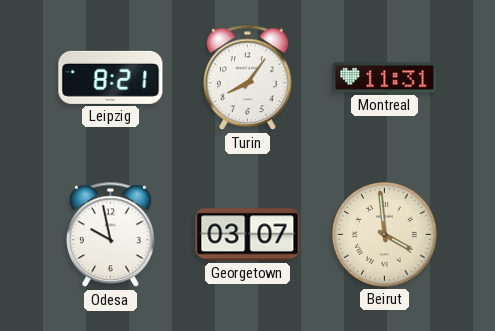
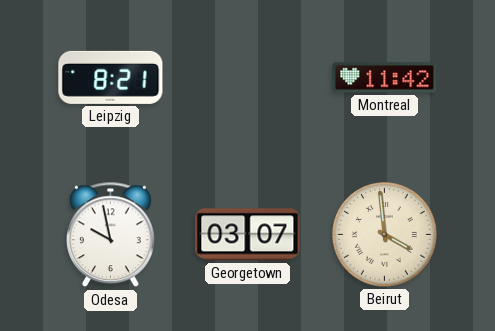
Turin: 8:06 -> none
Montreal: 11:31 -> 11:42
